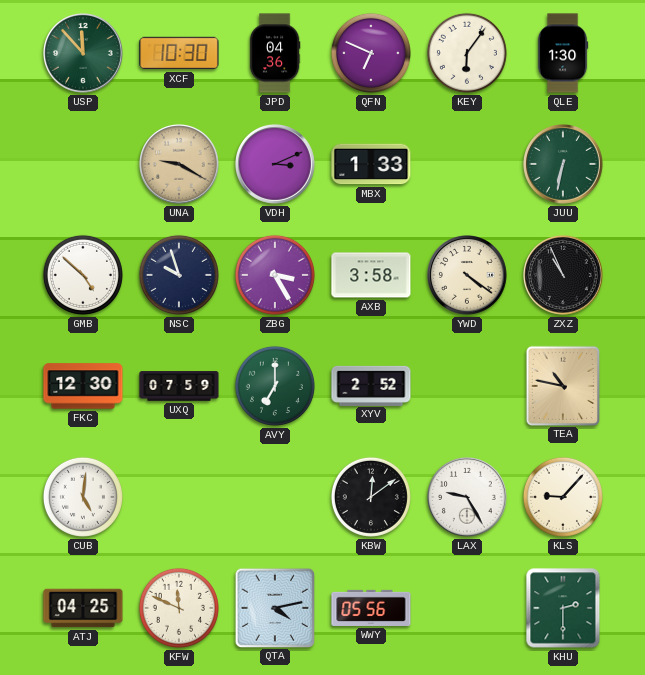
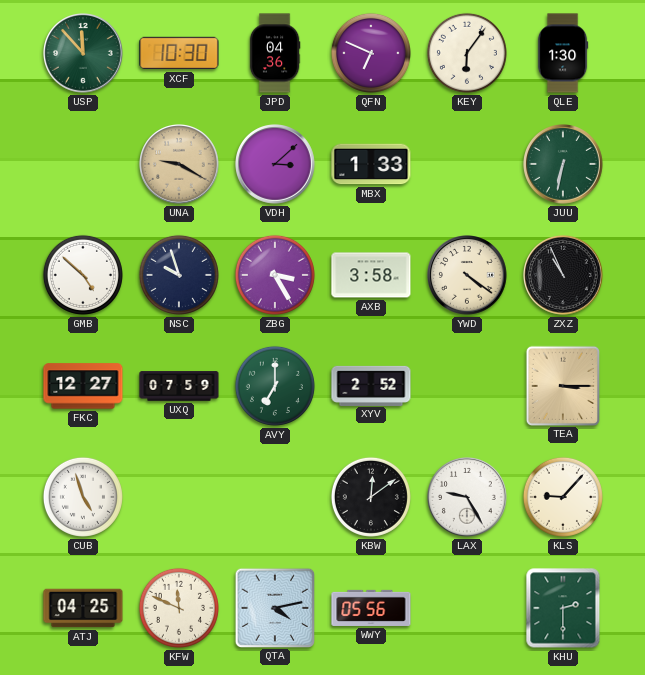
VDH: 3:11 -> 3:08
FKC: 12:30 -> 12:27
TEA: 10:47 -> 3:15
CUB: 5:01 -> 4:57
